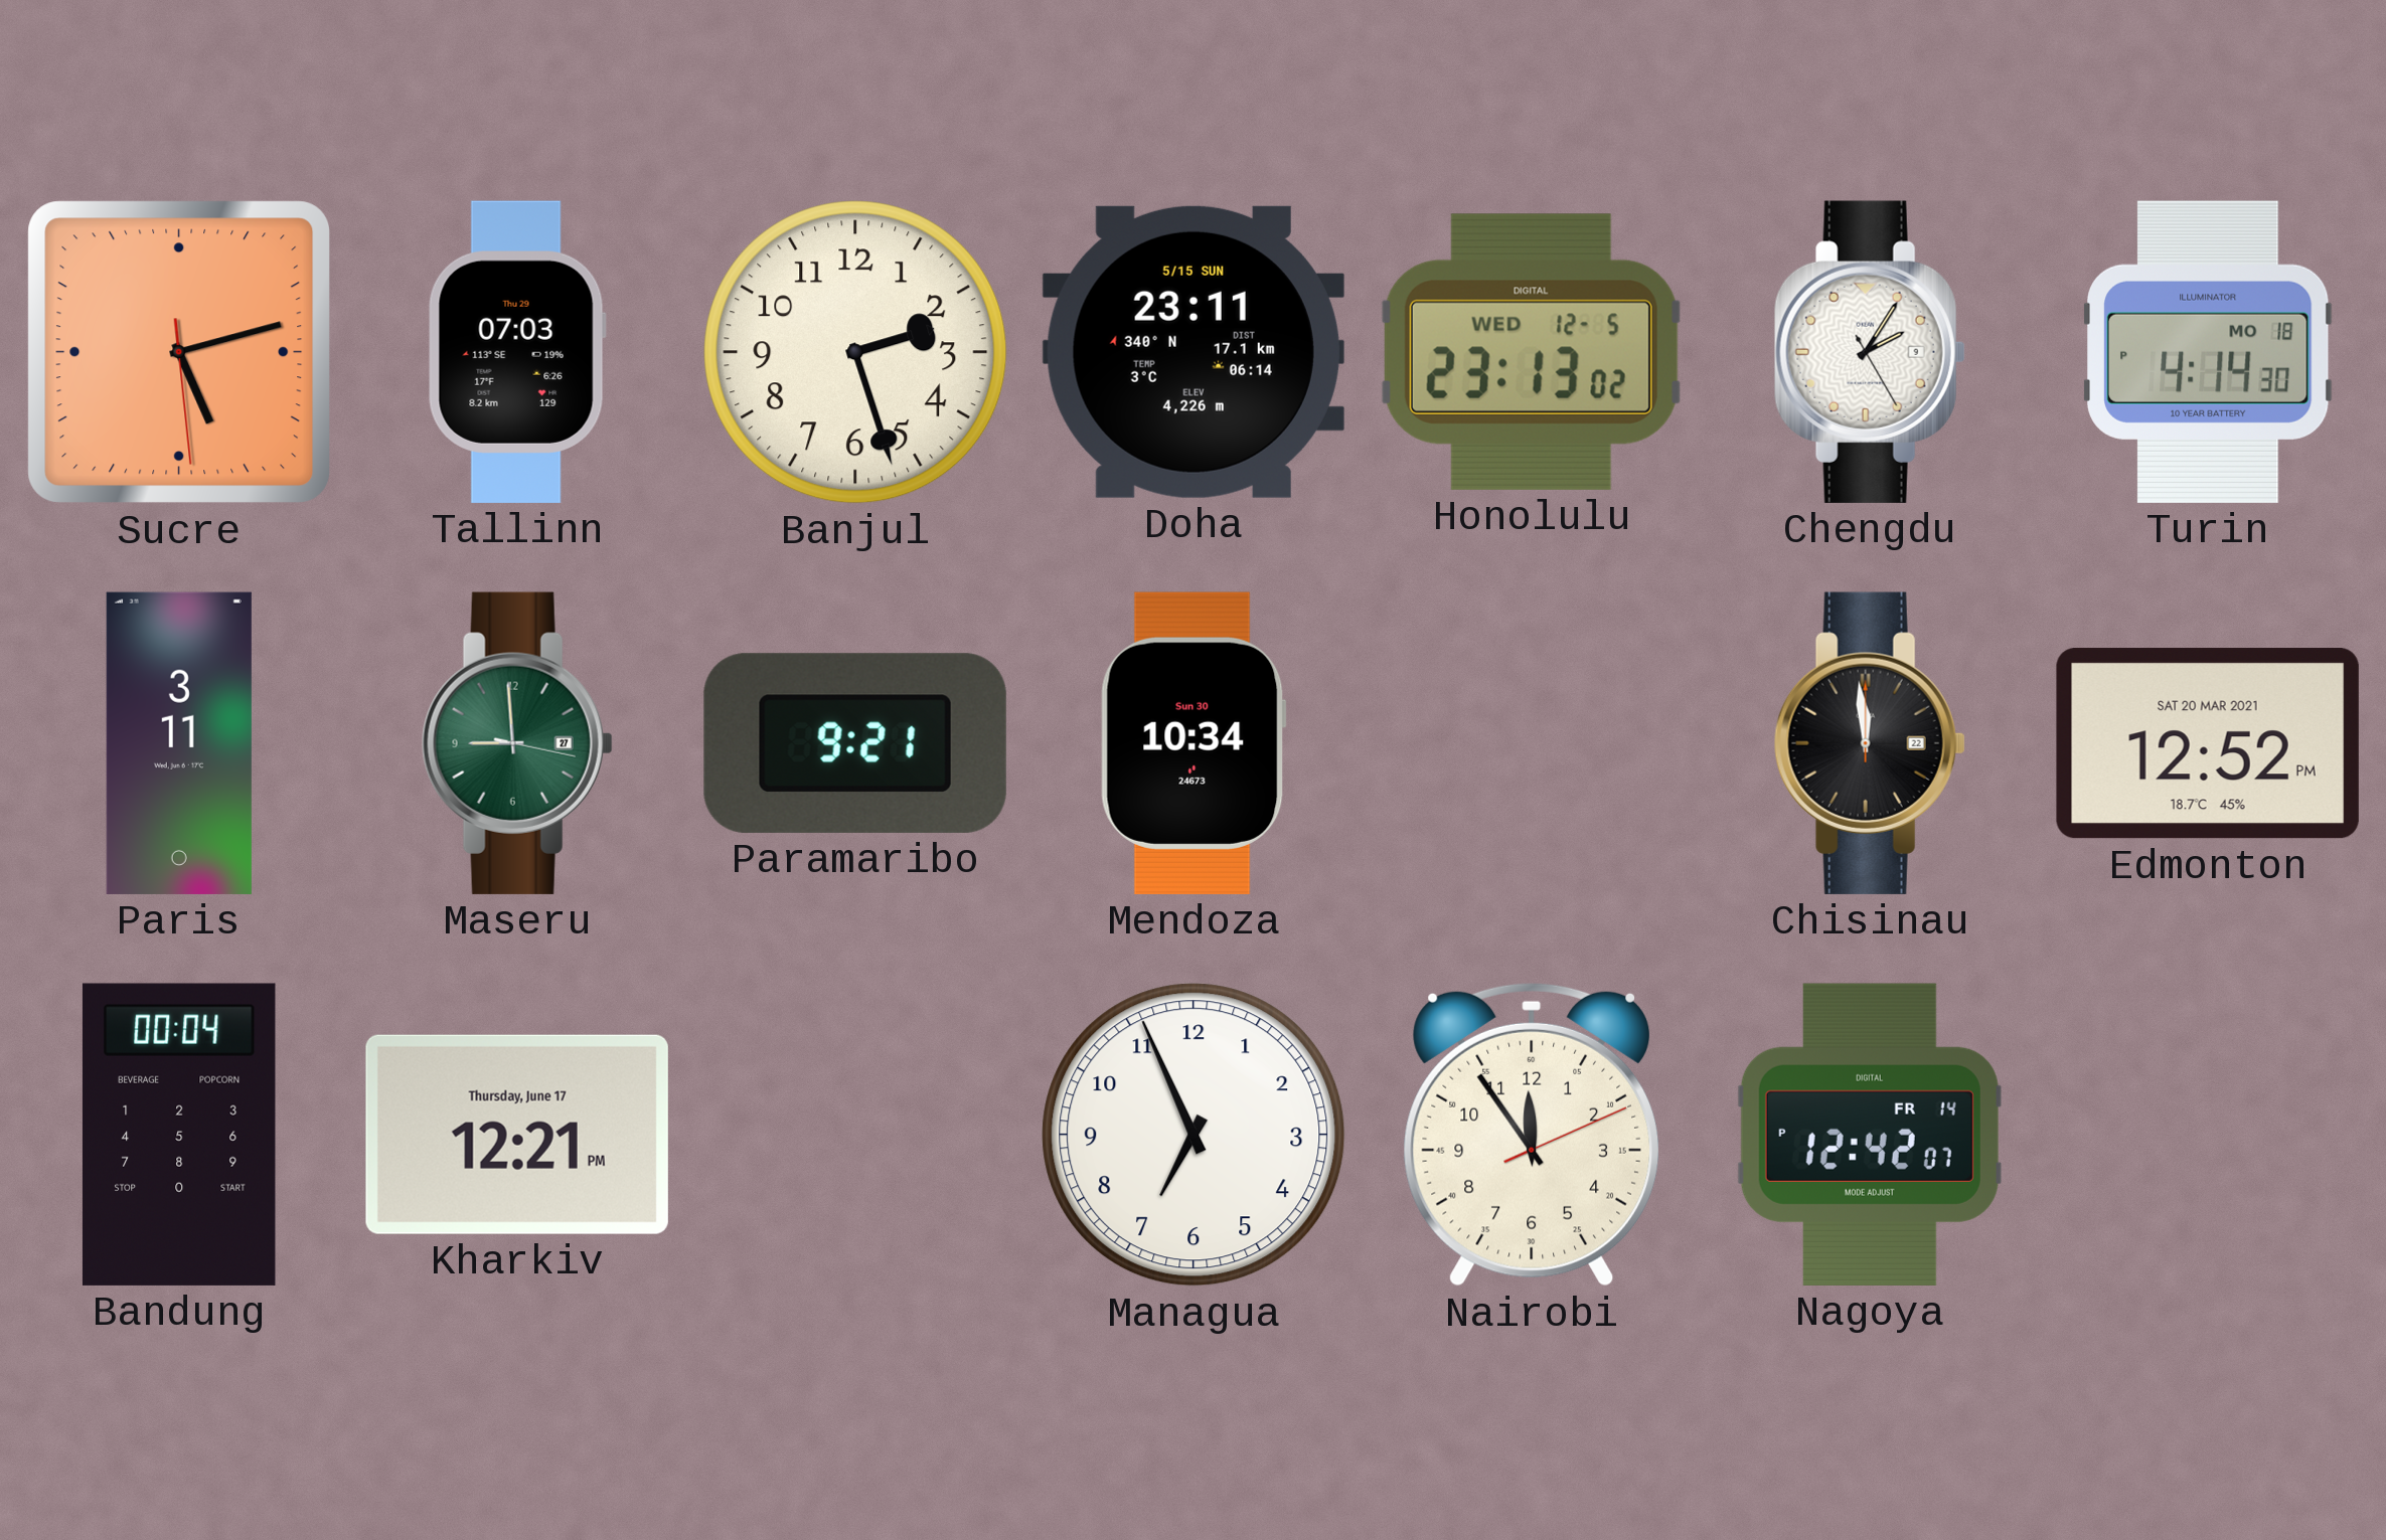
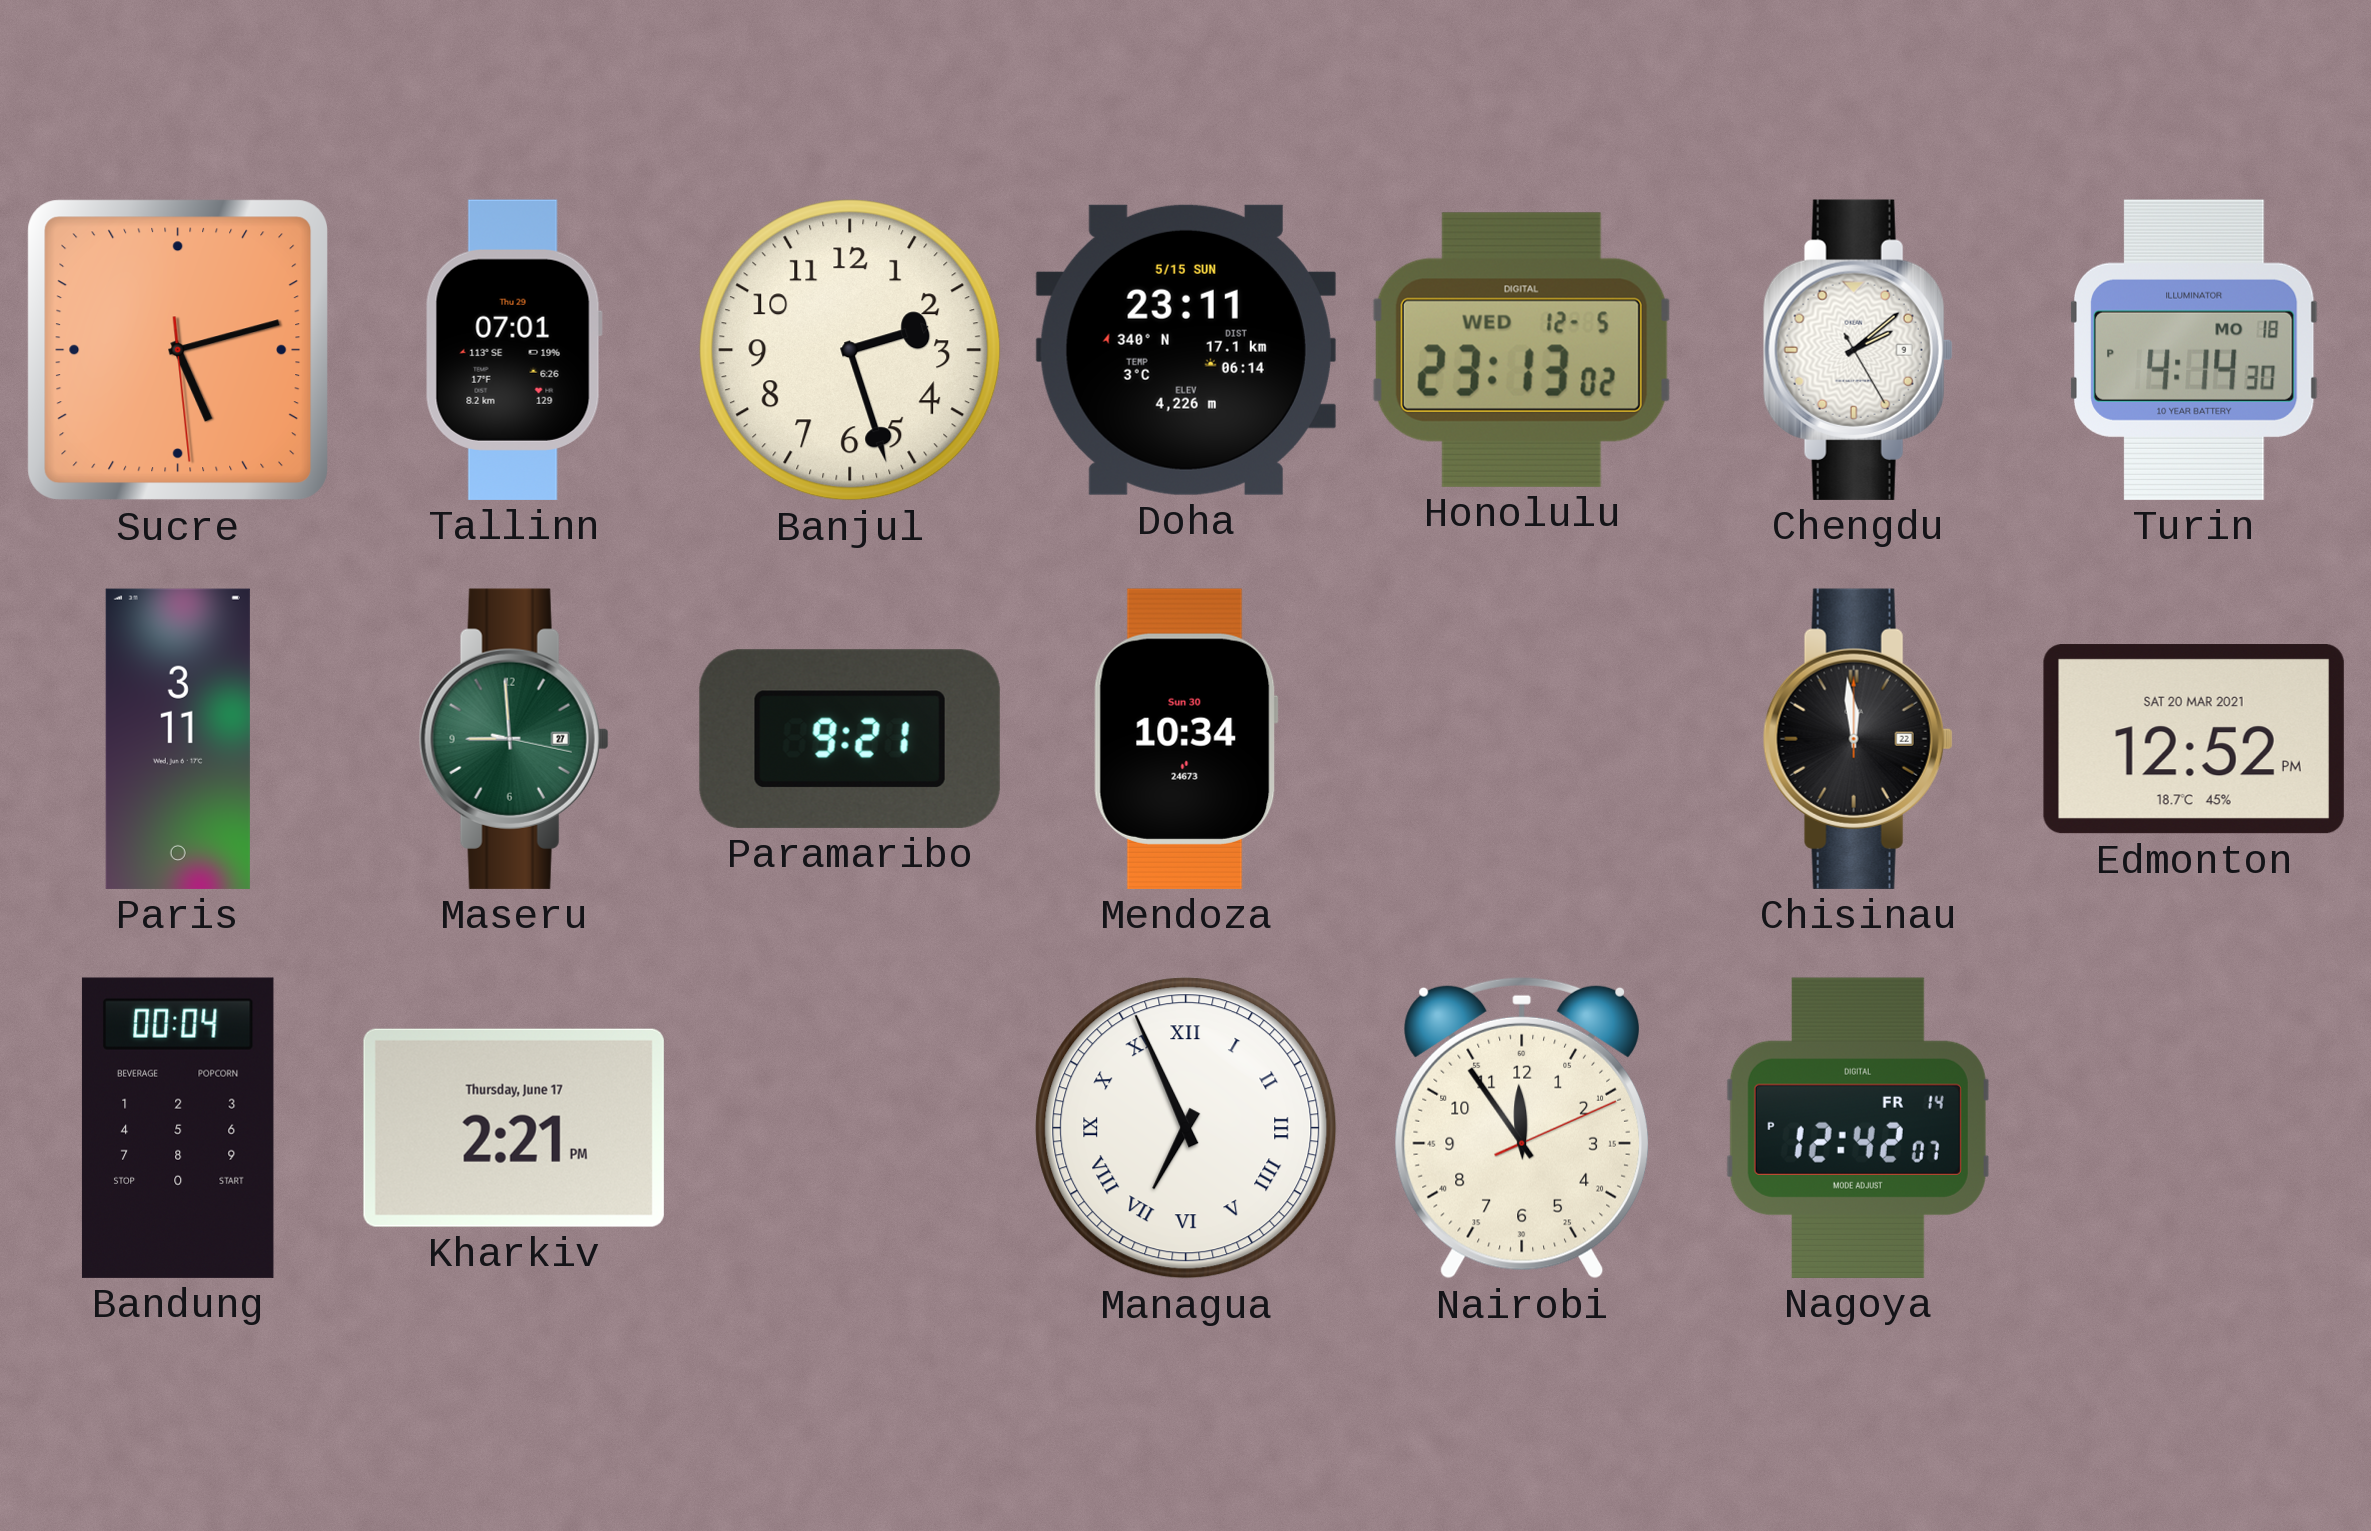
Tallinn: 07:03 -> 07:01
Chengdu: 2:05 -> 2:08
Kharkiv: 12:21 -> 2:21
Managua numerals: Arabic -> Roman
